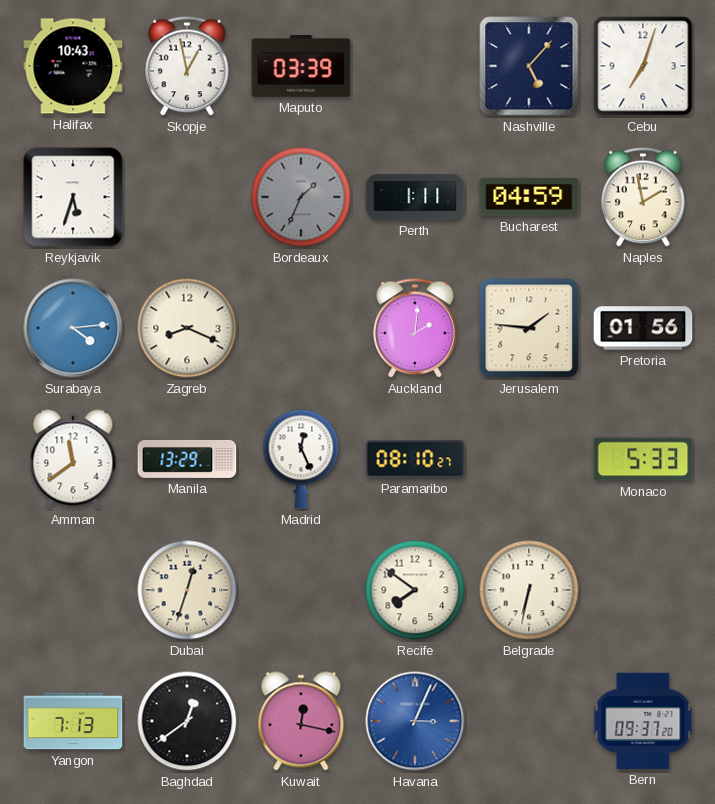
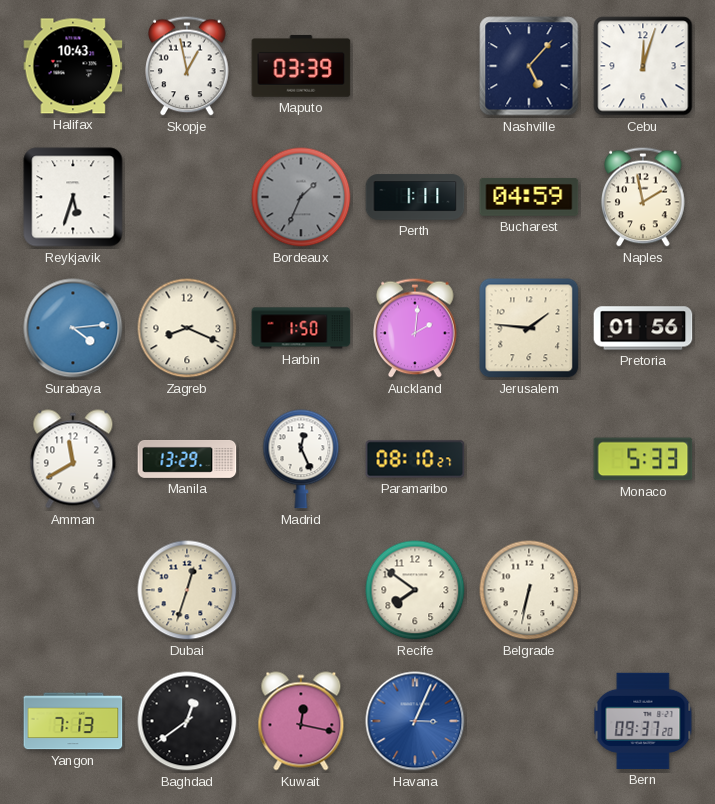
Cebu: 7:03 -> 12:03
Harbin: none -> 1:50
Amman: 11:39 -> 11:40
